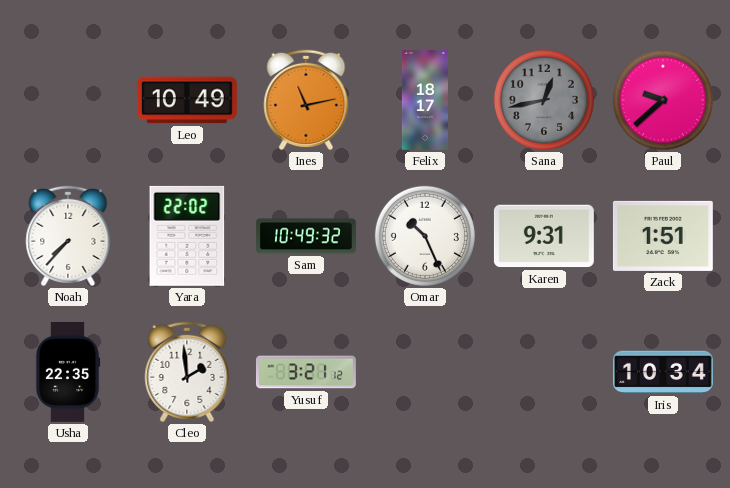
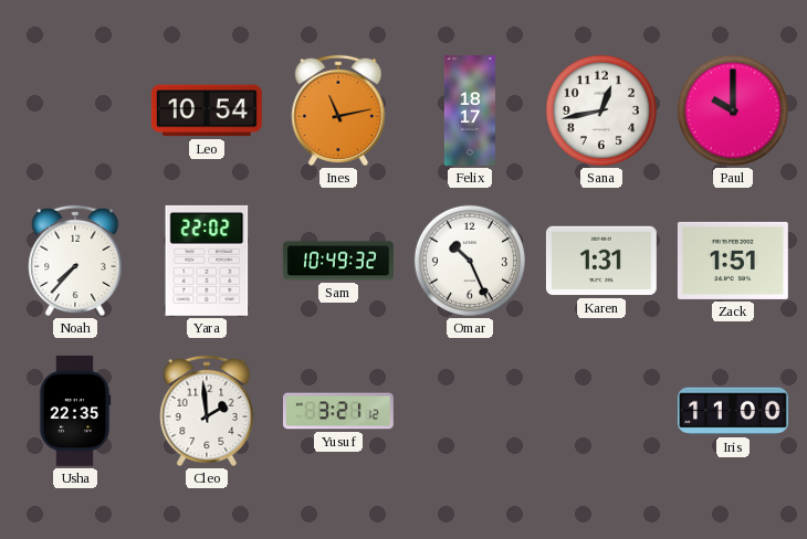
Leo: 10:49 -> 10:54
Sana dial: grey -> white
Paul: 9:38 -> 10:00
Karen: 9:31 -> 1:31
Iris: 10:34 -> 11:00
